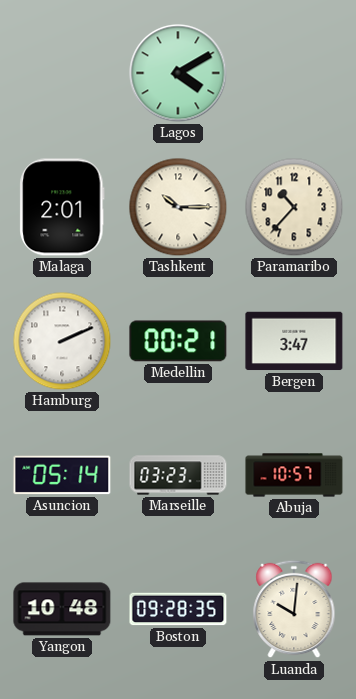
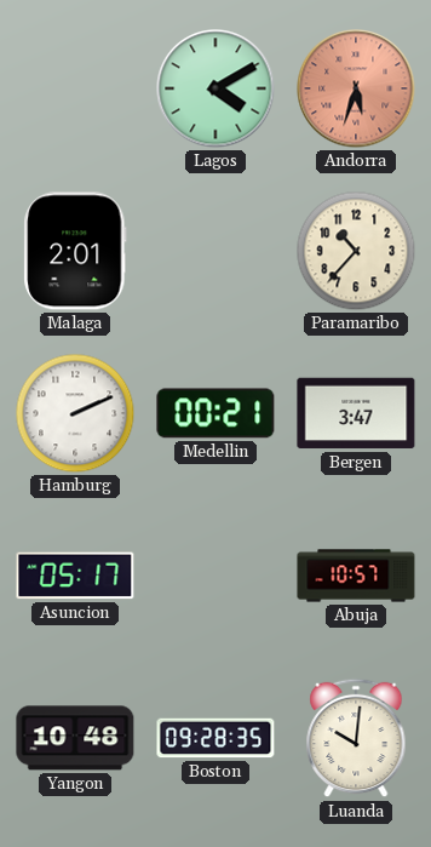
Andorra: none -> 5:33
Tashkent: 10:15 -> none
Asuncion: 05:14 -> 05:17
Marseille: 03:23 -> none
